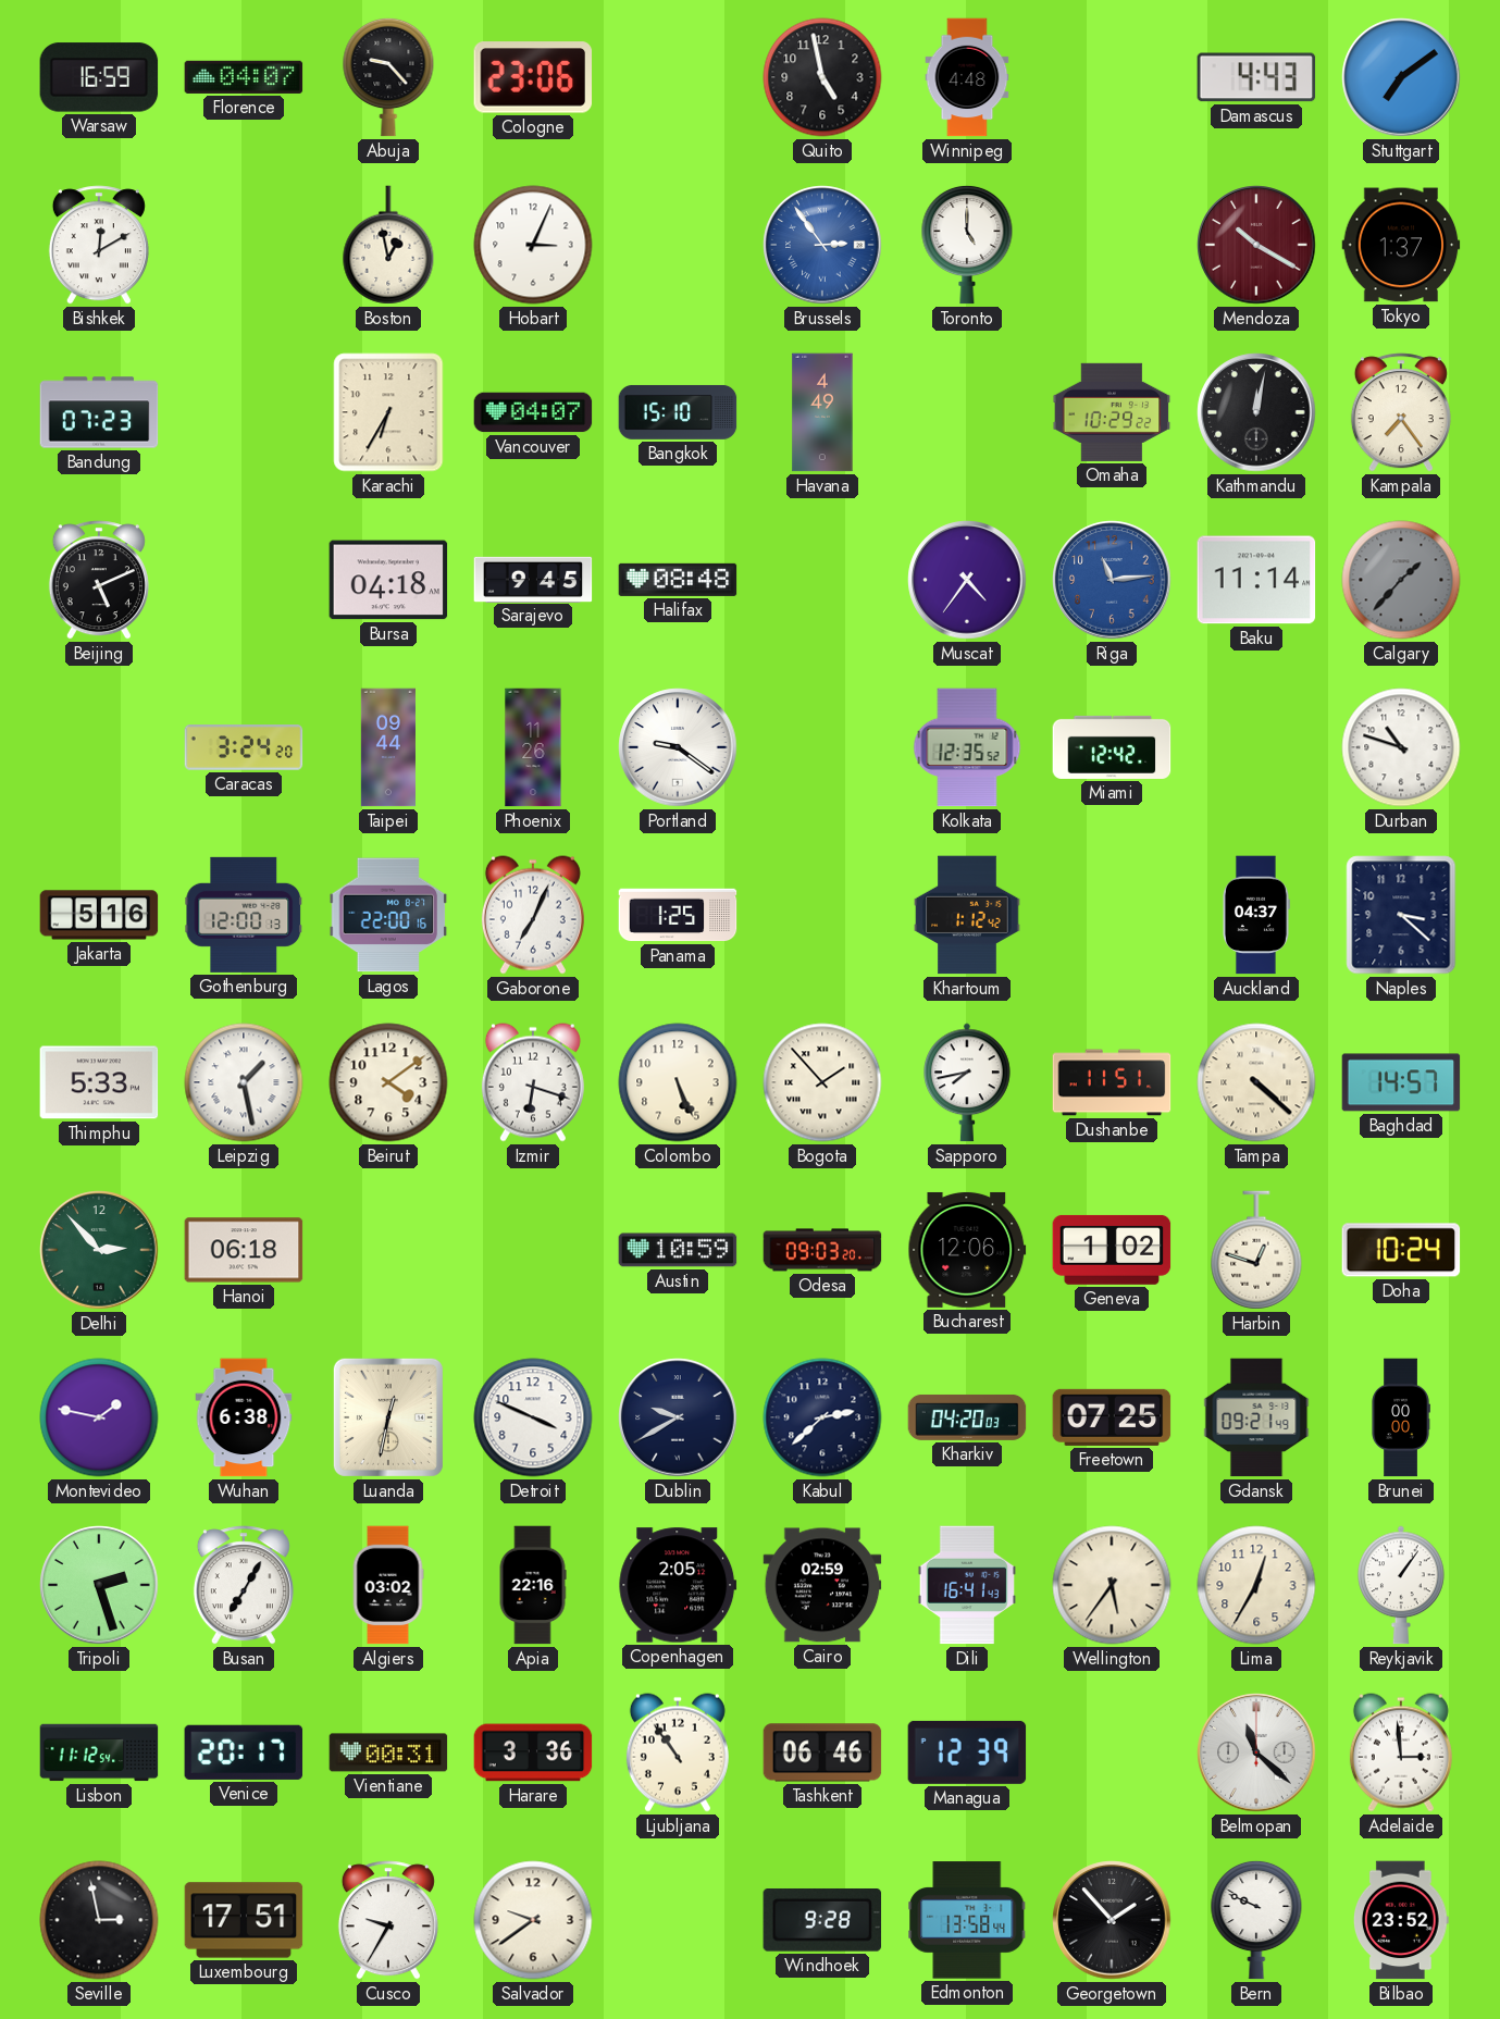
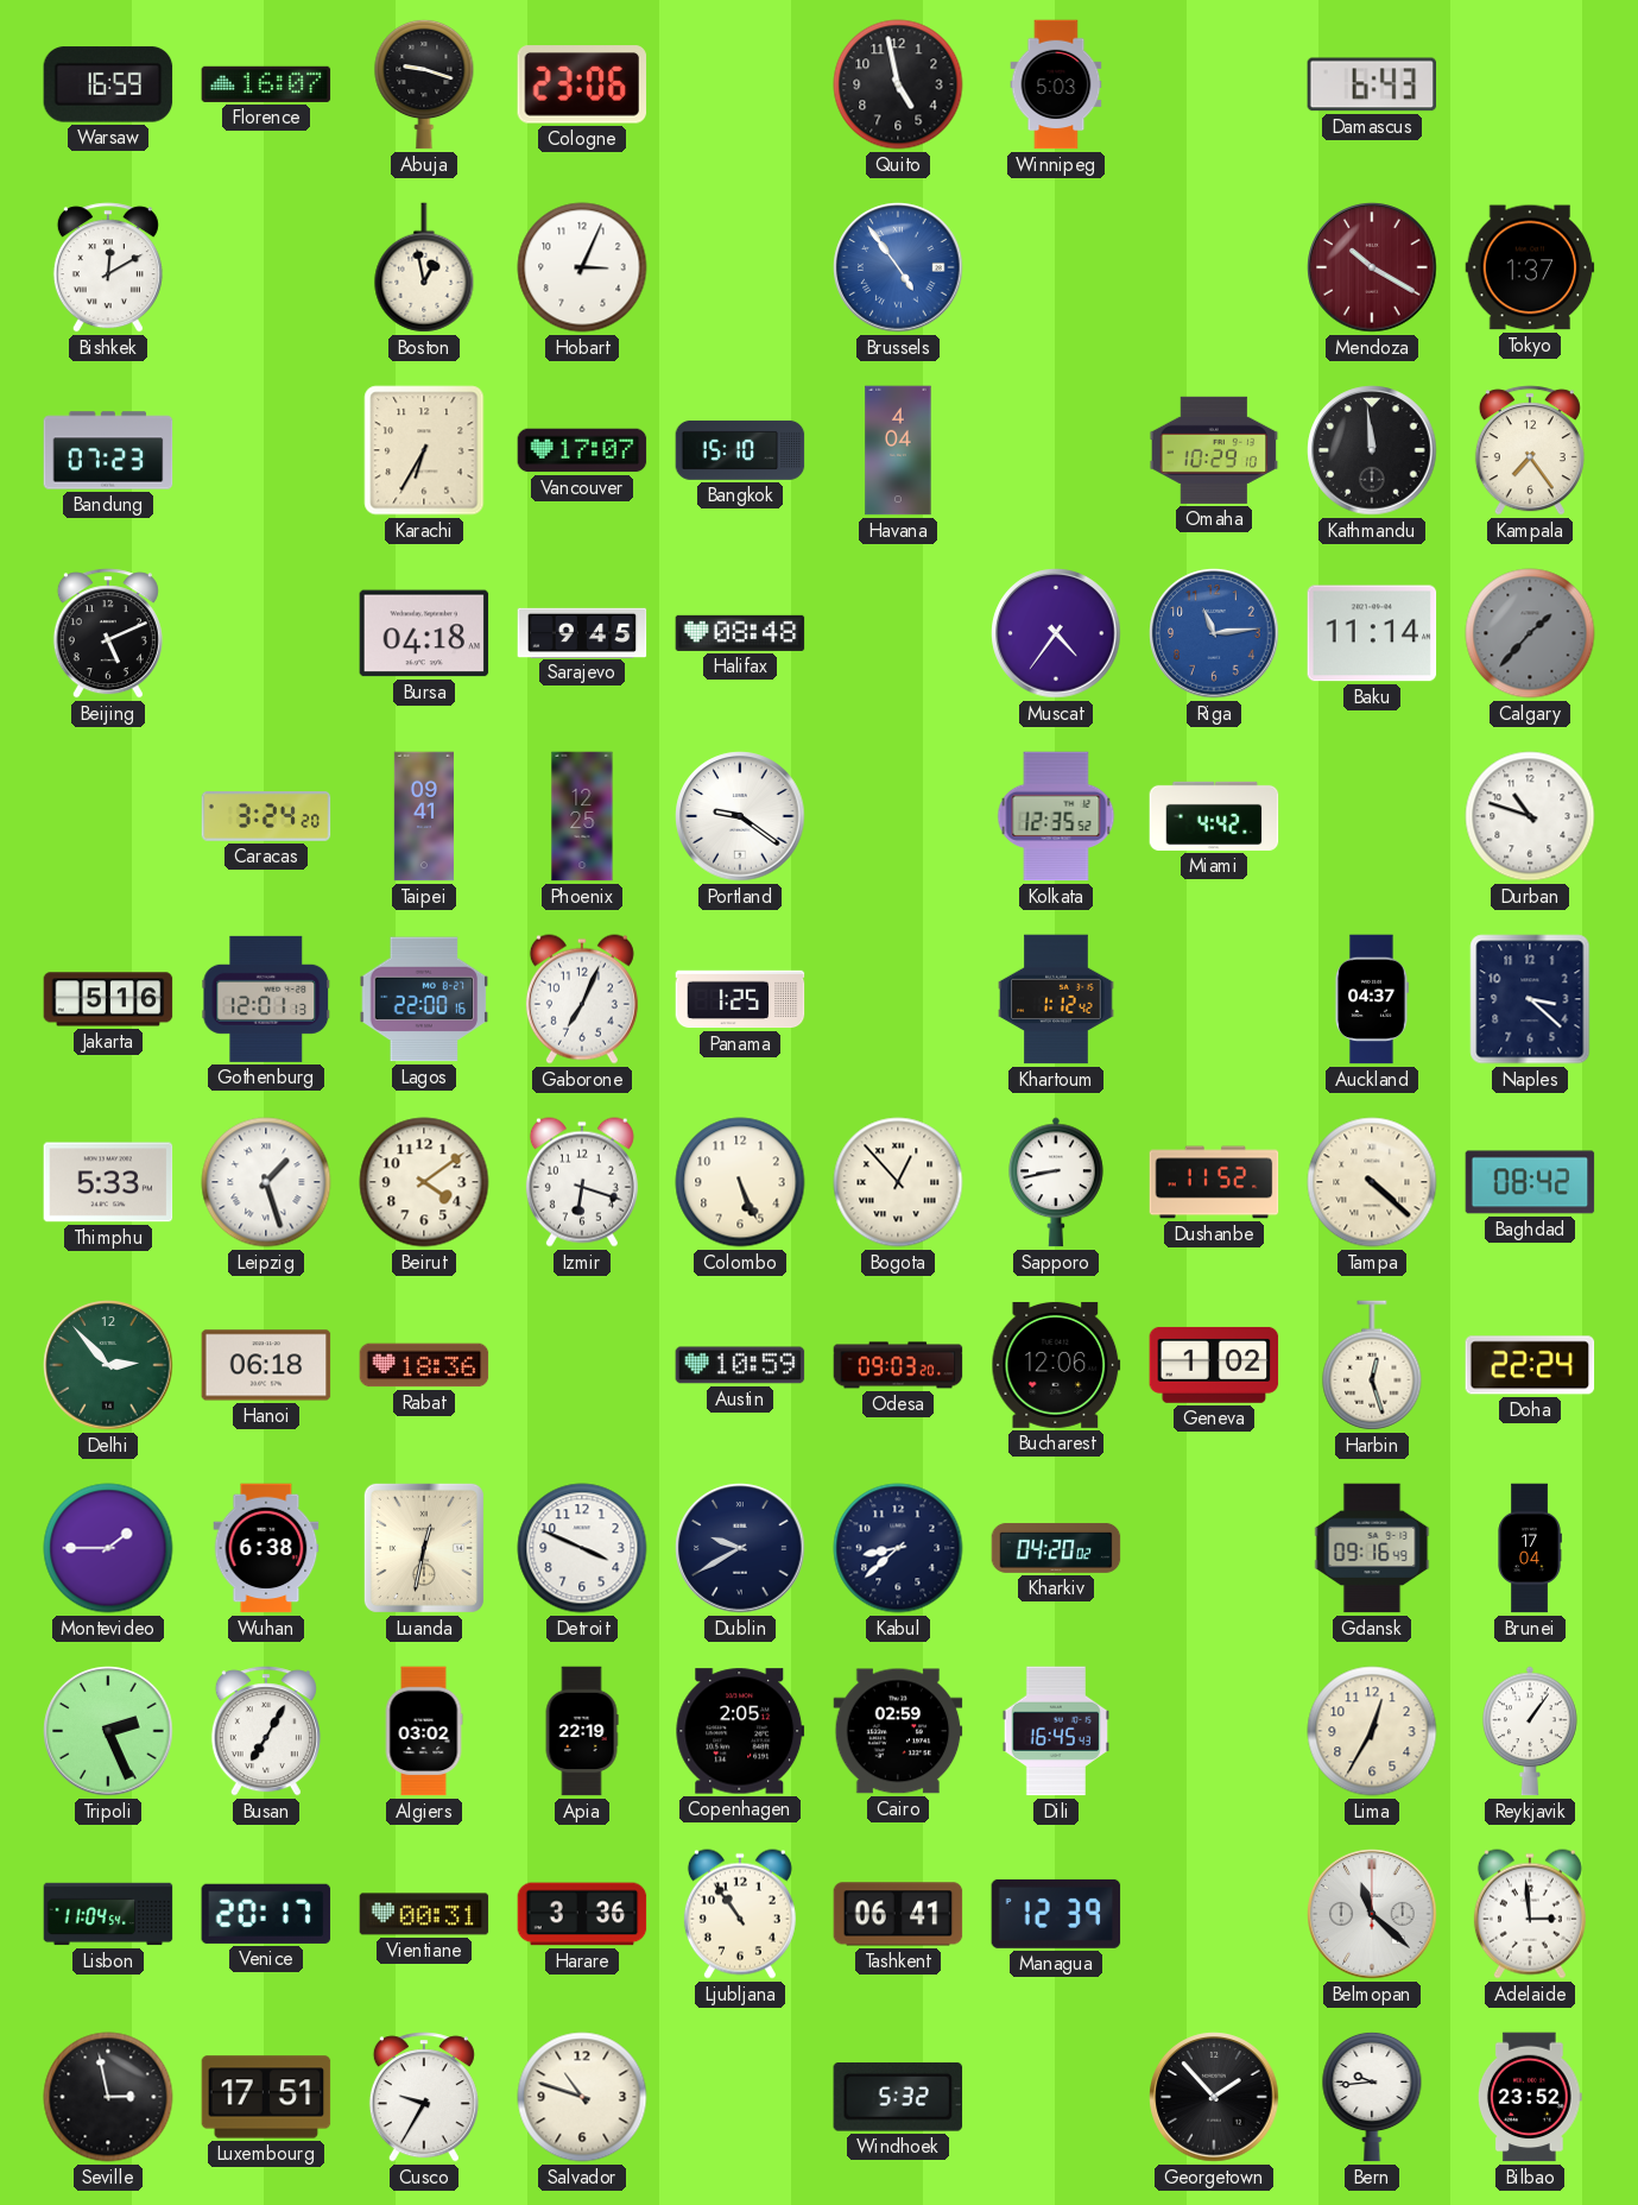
Florence: 04:07 -> 16:07
Abuja: 9:23 -> 9:18
Winnipeg: 4:48 -> 5:03
Damascus: 4:43 -> 6:43
Stuttgart: 7:09 -> none
Brussels: 2:54 -> 4:54
Toronto: 5:00 -> none
Vancouver: 04:07 -> 17:07
Havana: 4:49 -> 4:04
Omaha: 10:29:22 -> 10:29:10
Kathmandu: 12:02 -> 11:59
Taipei: 09:44 -> 09:41
Phoenix: 11:26 -> 12:25
Miami: 12:42 -> 4:42
Gothenburg: 12:00 -> 12:01
Leipzig: 1:28 -> 1:27
Bogota: 1:53 -> 12:53
Sapporo: 7:43 -> 8:43
Dushanbe: 11:51 -> 11:52
Baghdad: 14:57 -> 08:42
Rabat: none -> 18:36
Harbin: 12:48 -> 12:27
Doha: 10:24 -> 22:24
Montevideo: 1:47 -> 1:45
Kabul: 2:38 -> 8:38
Kharkiv: 04:20:03 -> 04:20:02
Freetown: 07:25 -> none
Gdansk: 09:21 -> 09:16
Brunei: 00:00 -> 17:04
Tripoli: 2:27 -> 2:26
Apia: 22:16 -> 22:19
Dili: 16:41 -> 16:45
Wellington: 5:36 -> none
Lisbon: 11:12 -> 11:04
Tashkent: 06:46 -> 06:41
Salvador: 9:39 -> 10:48
Windhoek: 9:28 -> 5:32
Edmonton: 13:58 -> none
Bern: 9:49 -> 9:44
